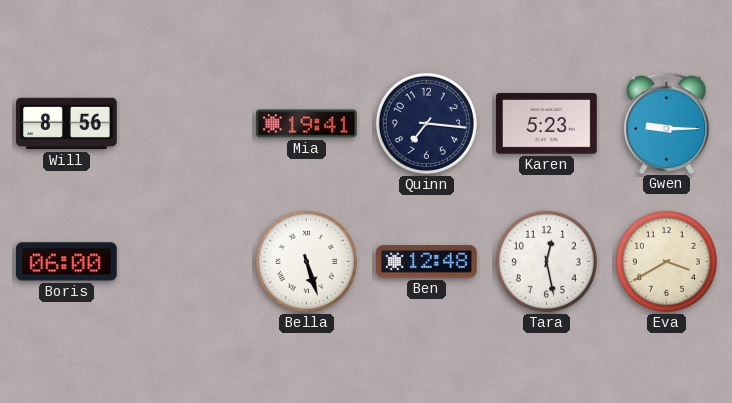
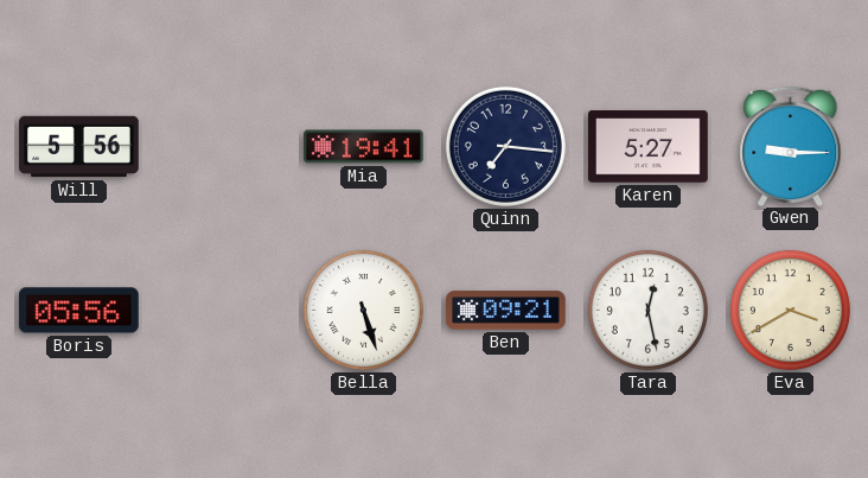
Will: 8:56 -> 5:56
Karen: 5:23 -> 5:27
Boris: 06:00 -> 05:56
Ben: 12:48 -> 09:21
